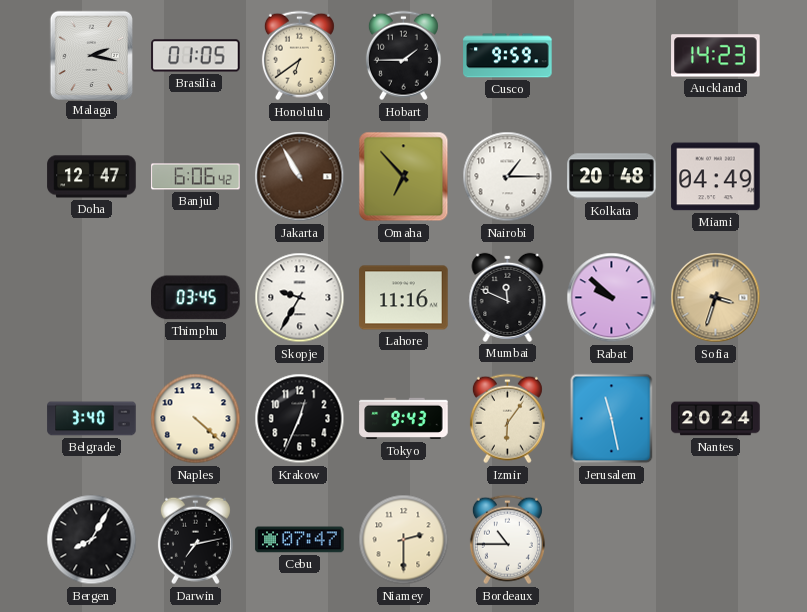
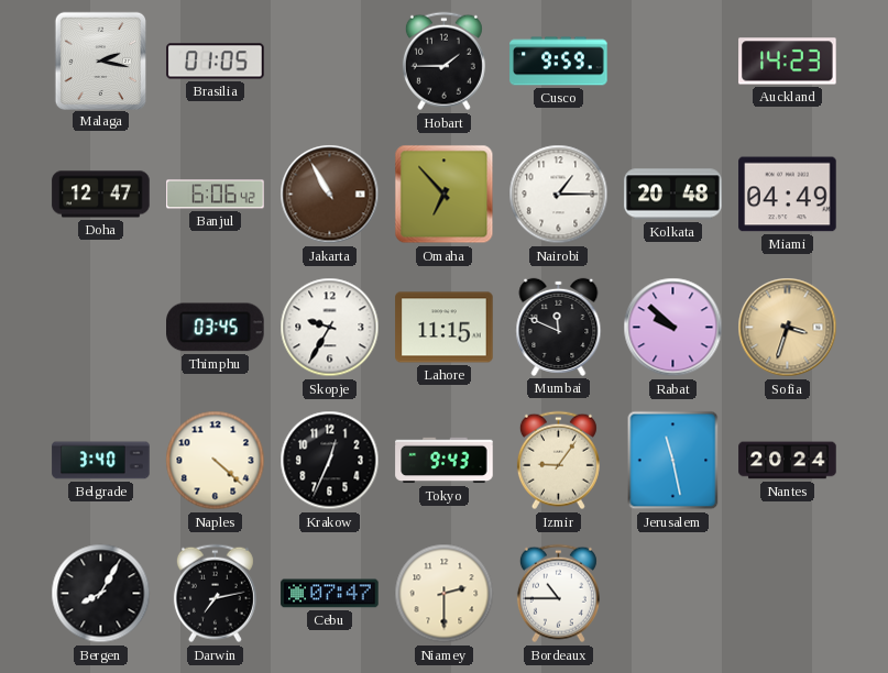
Honolulu: 6:39 -> none
Lahore: 11:16 -> 11:15
Izmir: 6:06 -> 9:06
